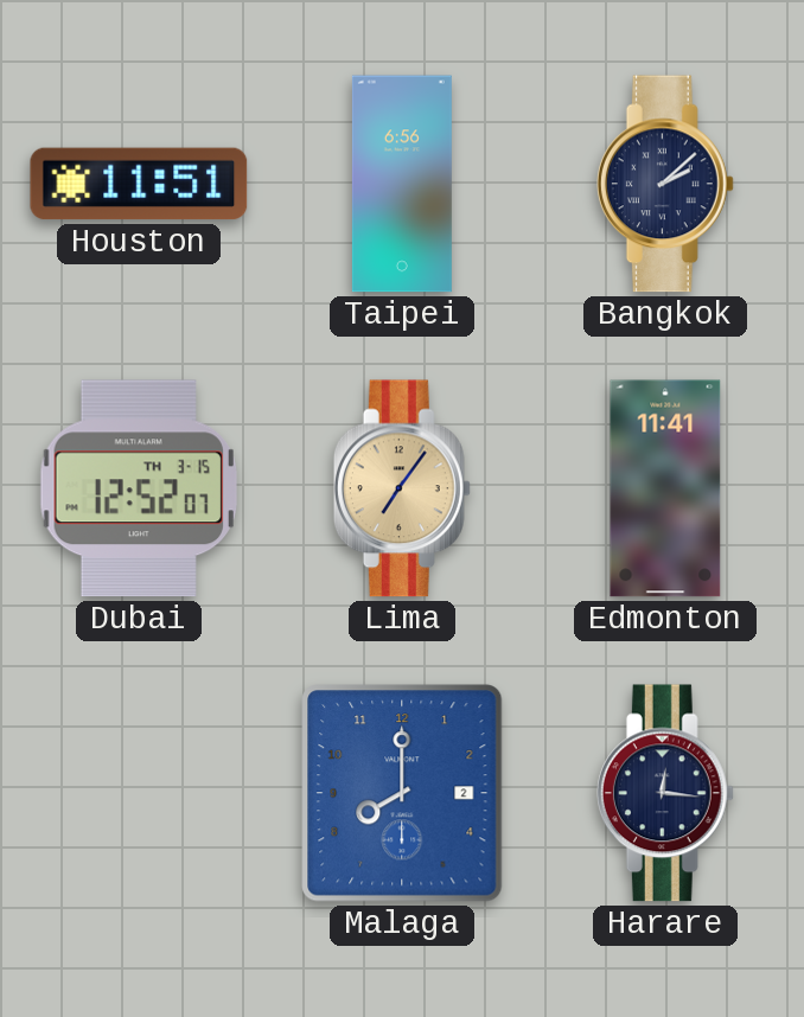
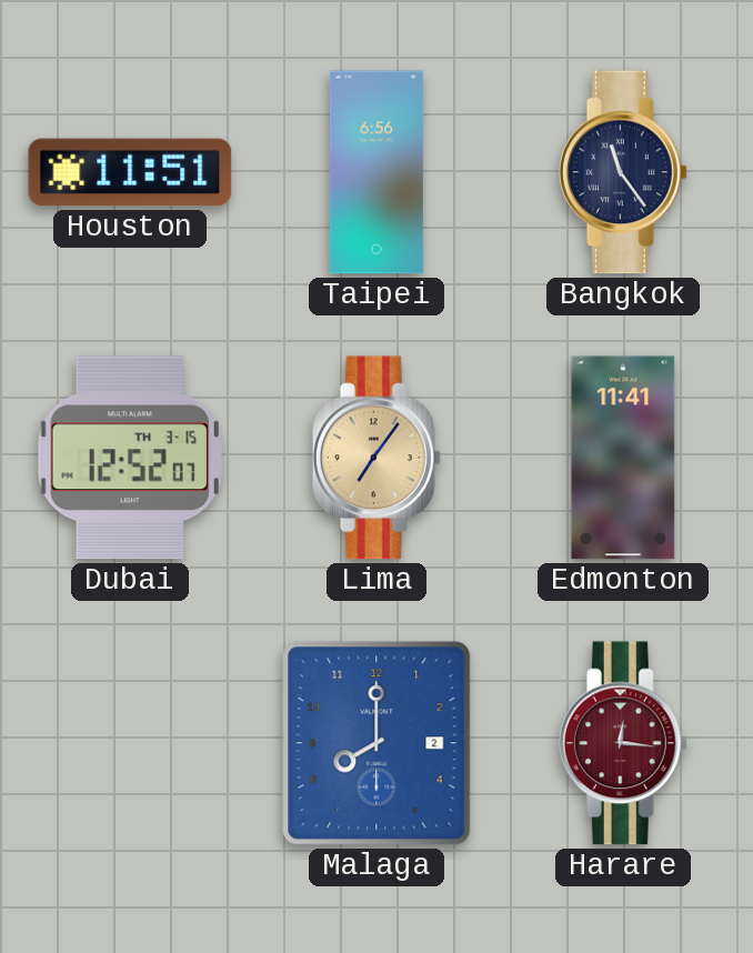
Bangkok: 2:08 -> 11:24
Harare dial: navy -> burgundy
